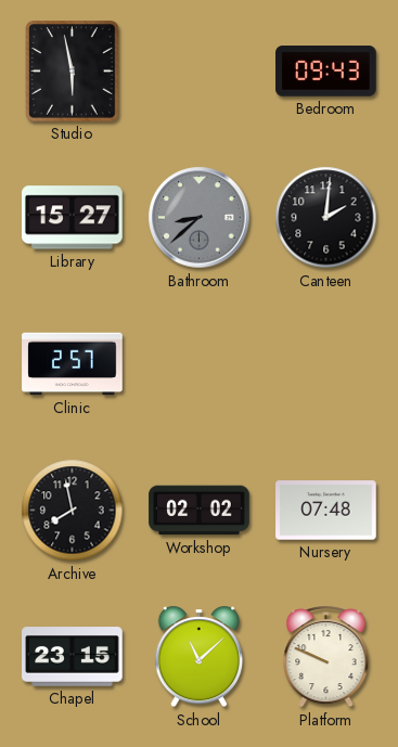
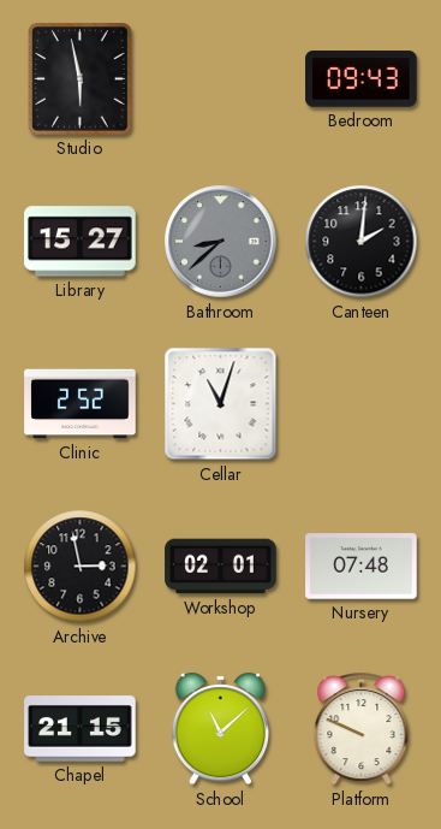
Clinic: 2:57 -> 2:52
Cellar: none -> 11:03
Archive: 7:58 -> 2:58
Workshop: 02:02 -> 02:01
Chapel: 23:15 -> 21:15
